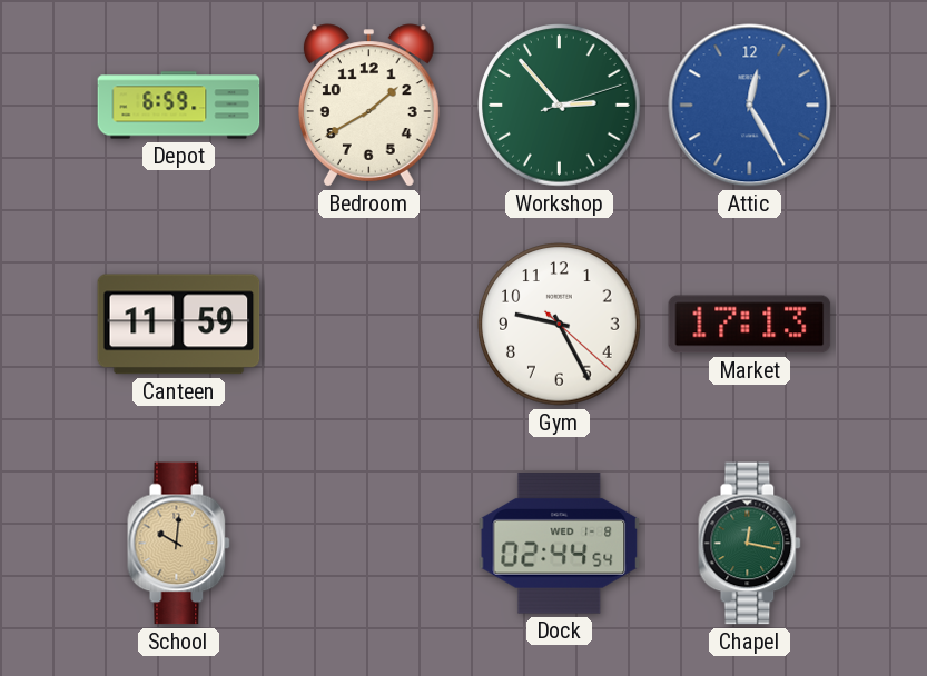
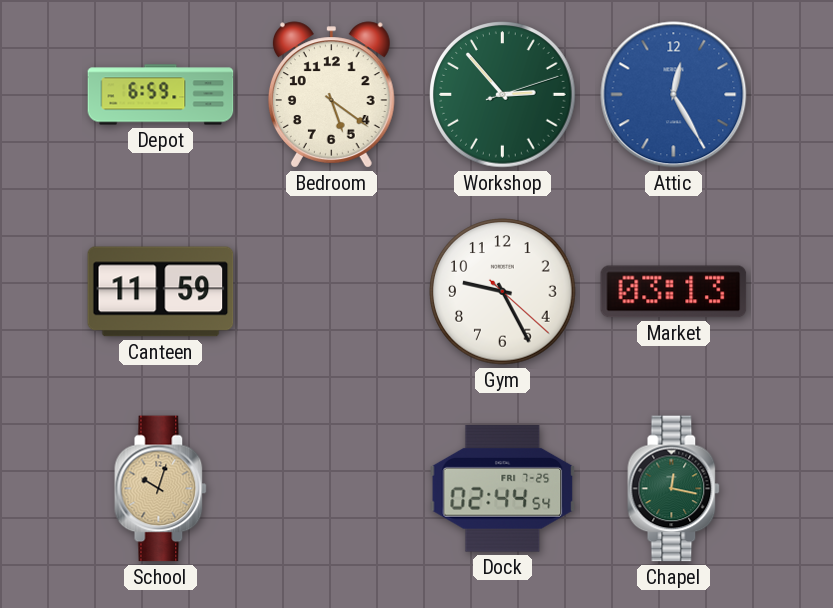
Bedroom: 1:40 -> 5:21
Market: 17:13 -> 03:13
School: 10:01 -> 10:03
Dock date: WED 1-8 -> FRI 7-25
